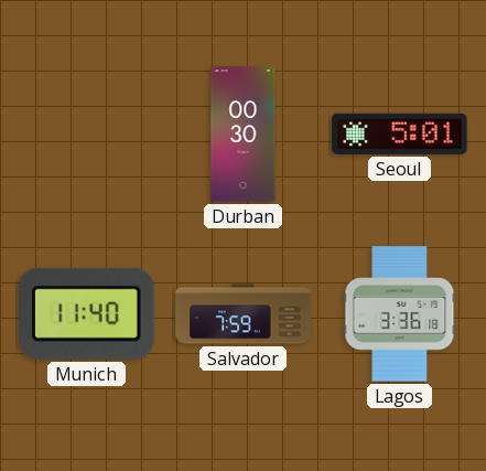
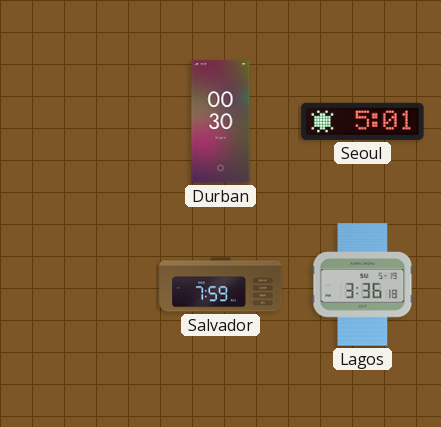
Munich: 11:40 -> none
